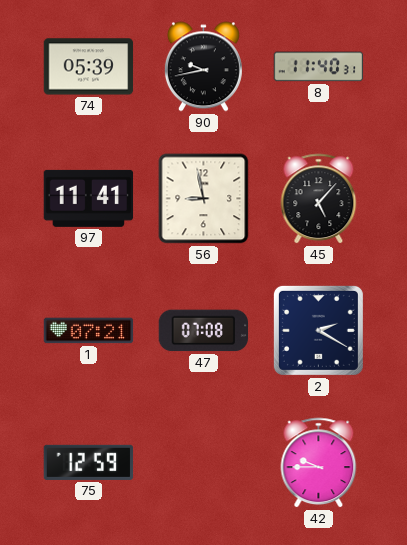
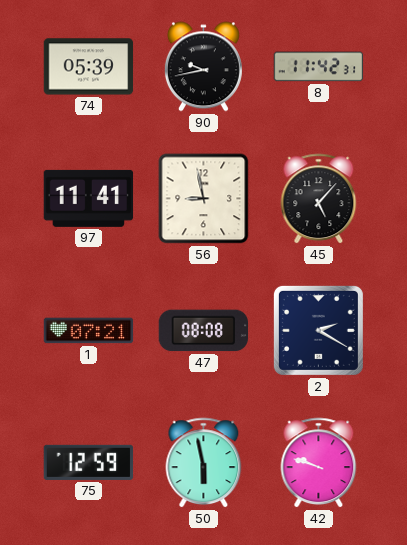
8: 11:40 -> 11:42
47: 07:08 -> 08:08
50: none -> 5:58
42: 9:45 -> 9:48
